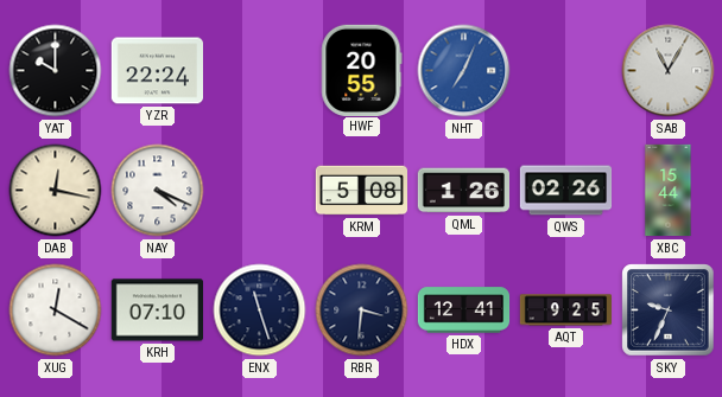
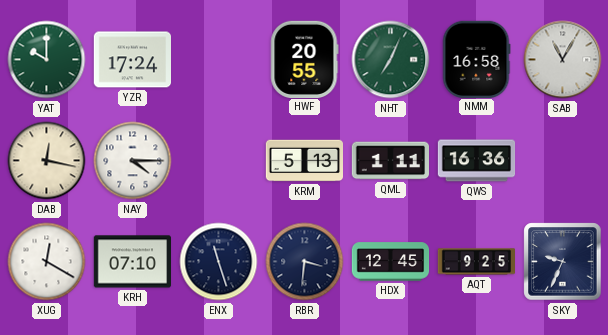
YAT dial: black -> green
YZR: 22:24 -> 17:24
NHT dial: blue -> green
NMM: none -> 16:58
NAY: 4:19 -> 4:15
KRM: 5:08 -> 5:13
QML: 1:26 -> 1:11
QWS: 02:26 -> 16:36
XBC: 15:44 -> none
HDX: 12:41 -> 12:45
